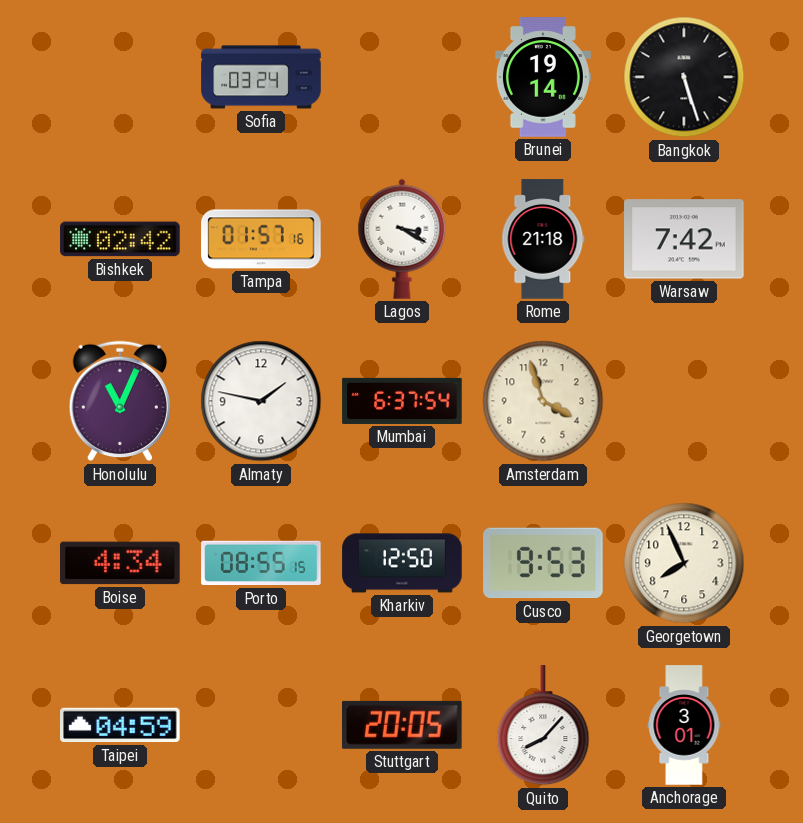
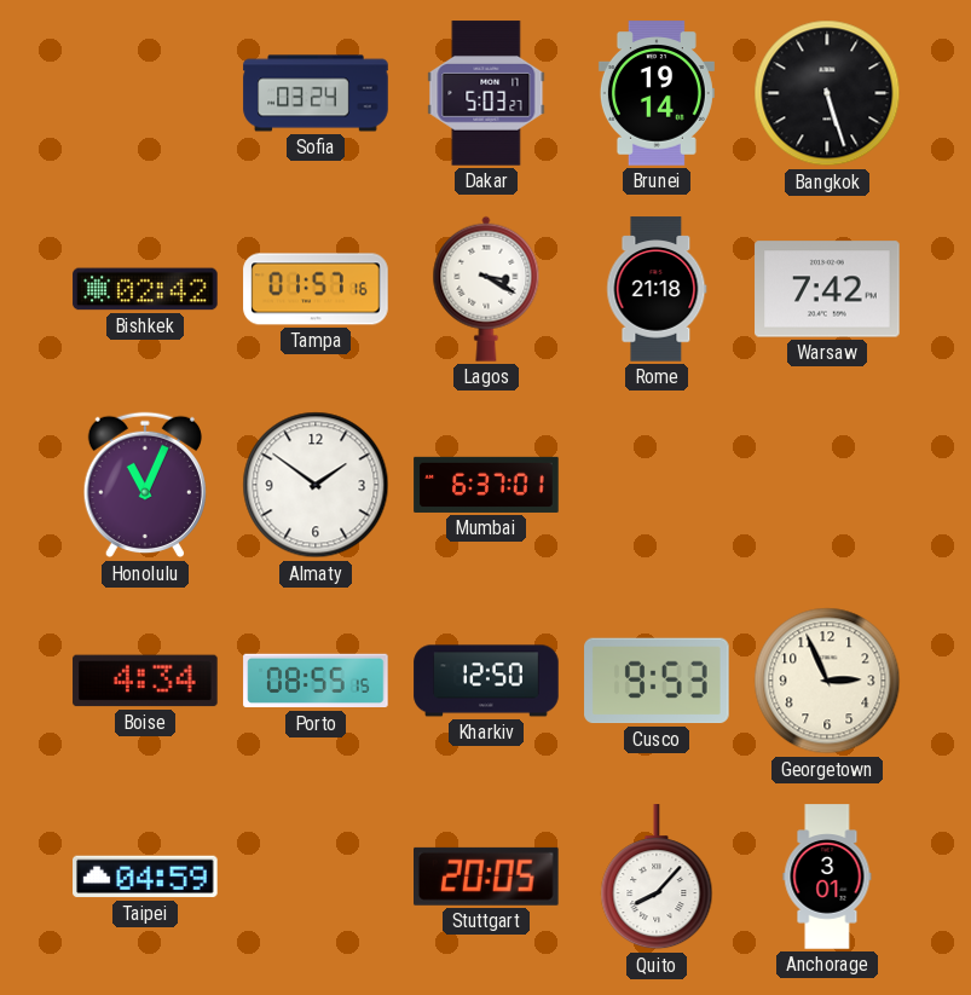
Dakar: none -> 5:03
Almaty: 1:47 -> 1:51
Mumbai: 6:37:54 -> 6:37:01
Amsterdam: 3:57 -> none
Georgetown: 7:56 -> 2:56
